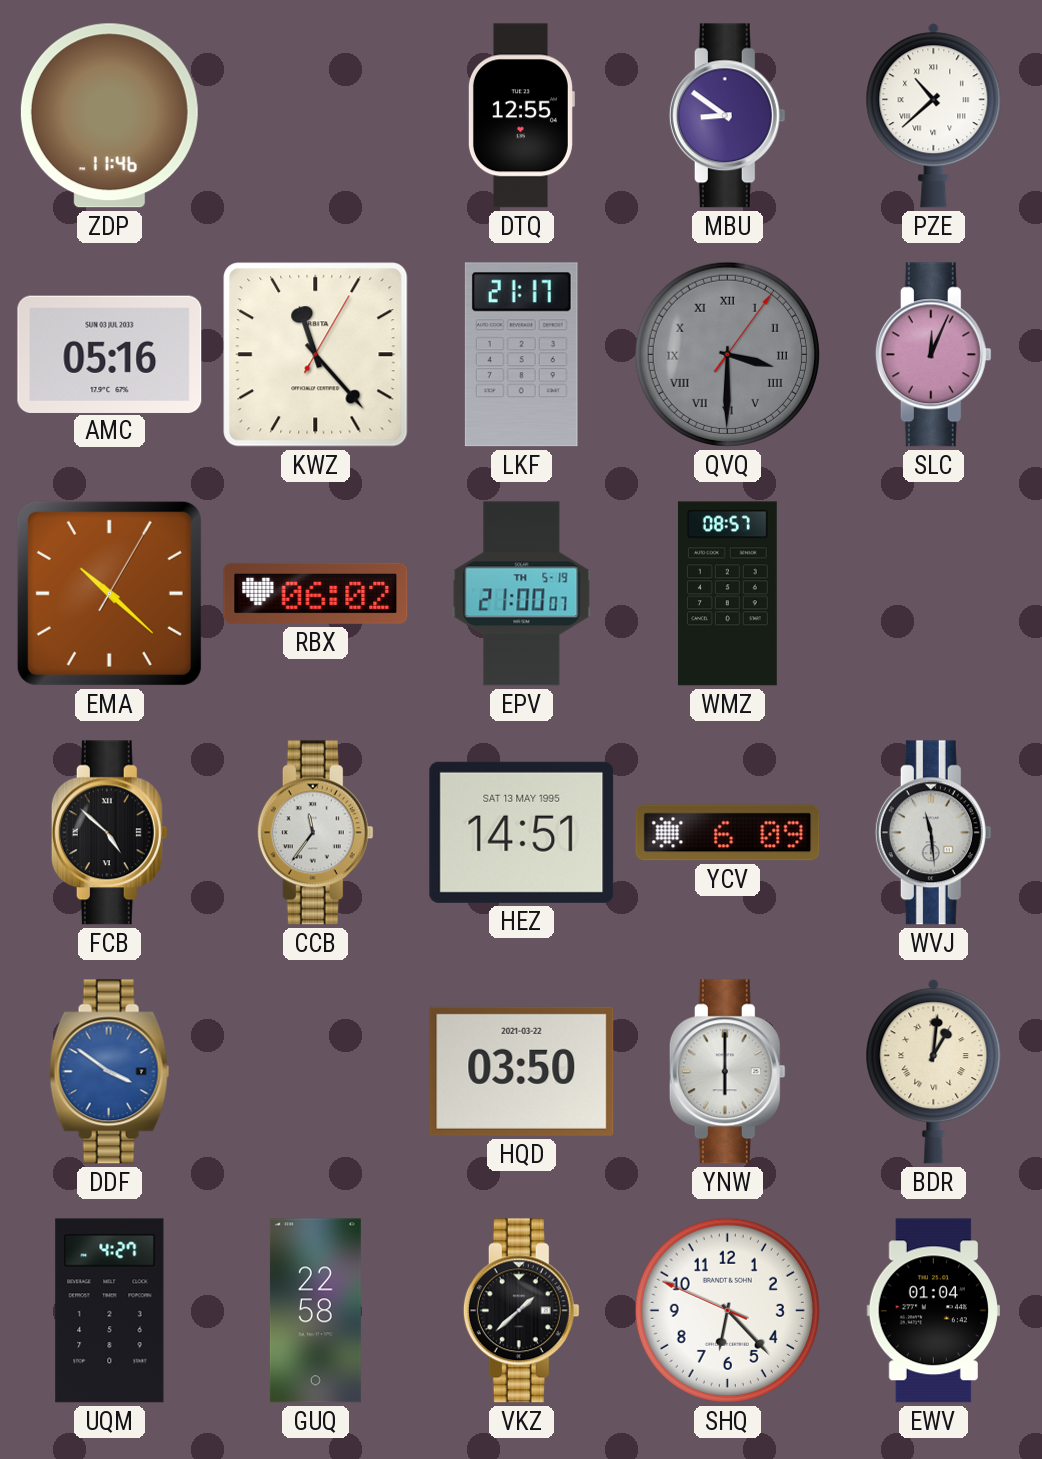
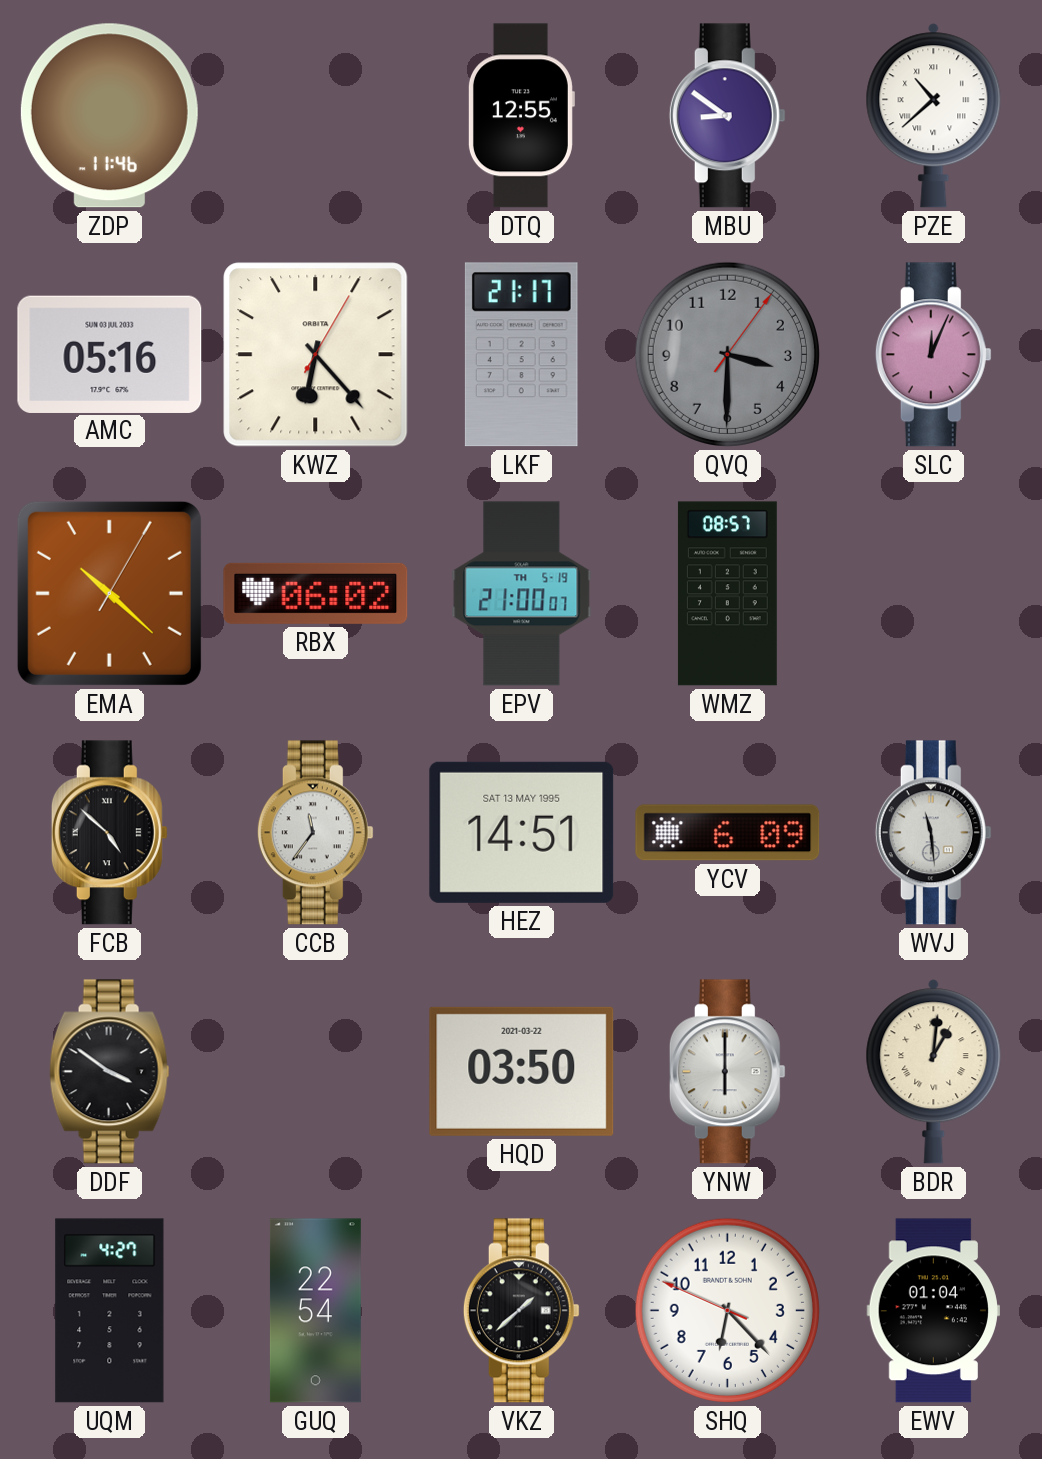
KWZ: 11:23 -> 6:23
QVQ numerals: Roman -> Arabic
DDF dial: blue -> black
GUQ: 22:58 -> 22:54
